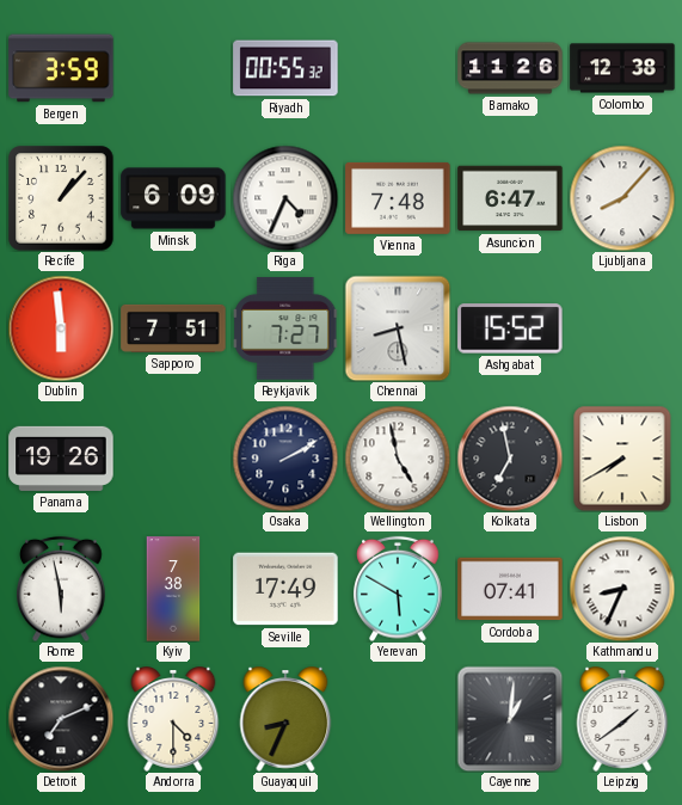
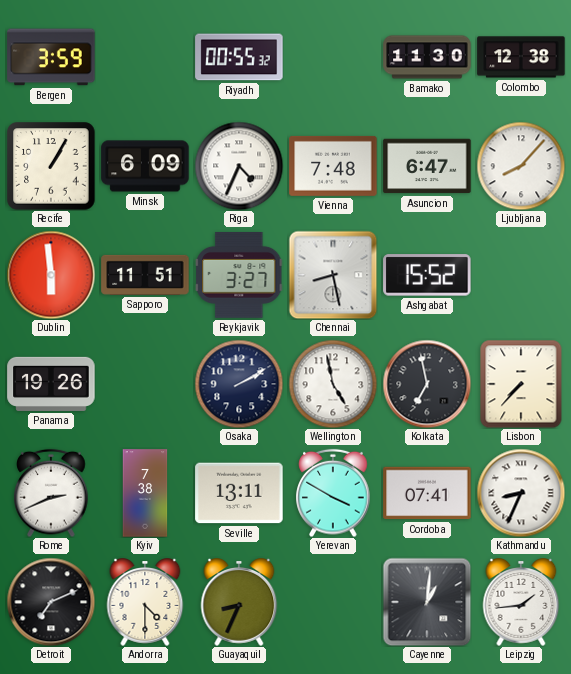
Bamako: 11:26 -> 11:30
Recife: 1:07 -> 1:05
Sapporo: 7:51 -> 11:51
Reykjavik: 7:27 -> 3:27
Lisbon: 7:40 -> 7:37
Rome: 5:58 -> 2:41
Seville: 17:49 -> 13:11
Yerevan: 5:50 -> 3:50
Leipzig: 1:39 -> 1:44
